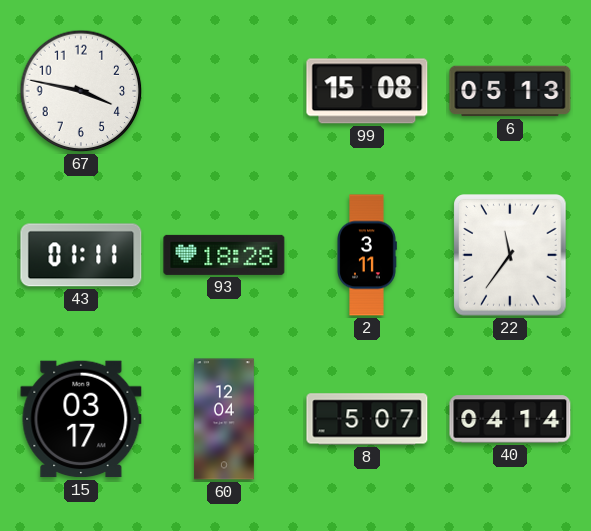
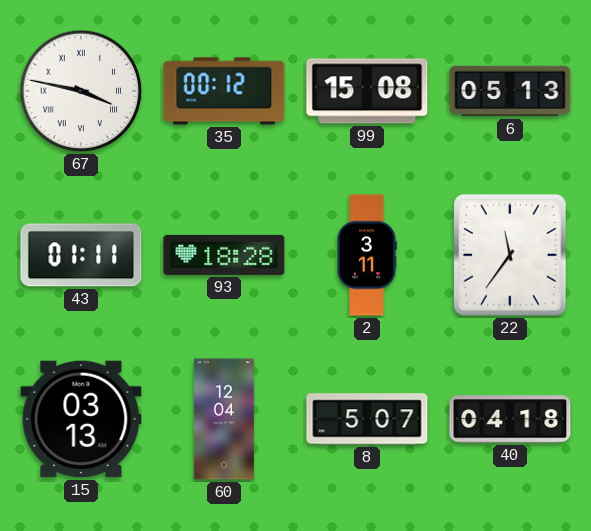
67 numerals: Arabic -> Roman
35: none -> 00:12
15: 03:17 -> 03:13
40: 04:14 -> 04:18
